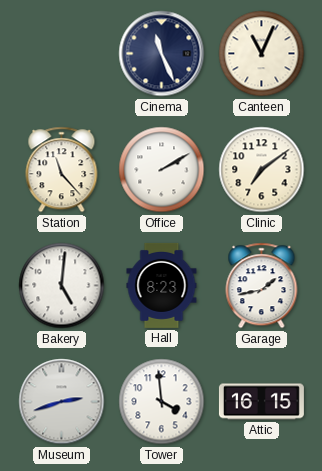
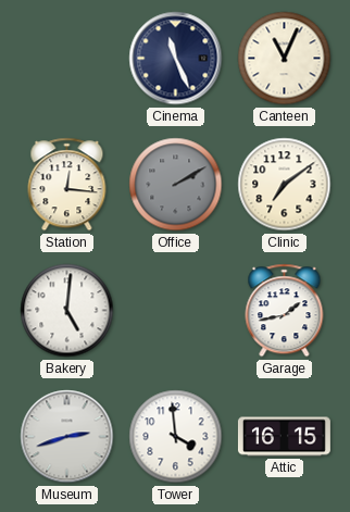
Station: 11:23 -> 12:16
Office dial: white -> grey
Hall: 8:23 -> none
